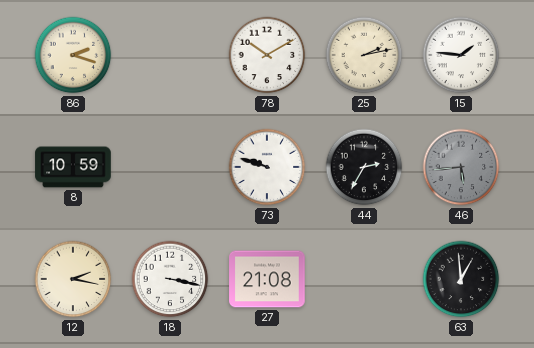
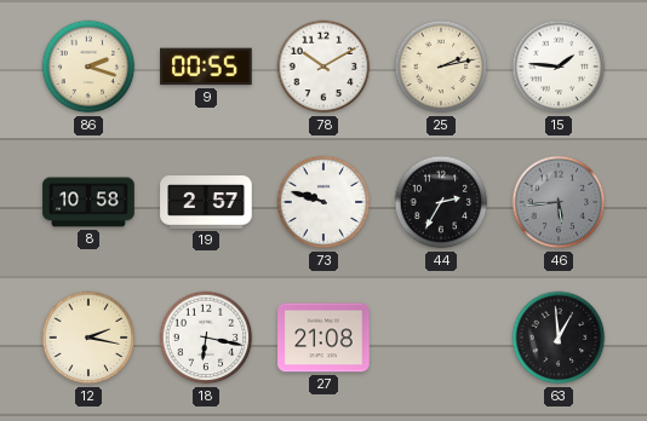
9: none -> 00:55
8: 10:59 -> 10:58
19: none -> 2:57
18: 3:17 -> 6:17
